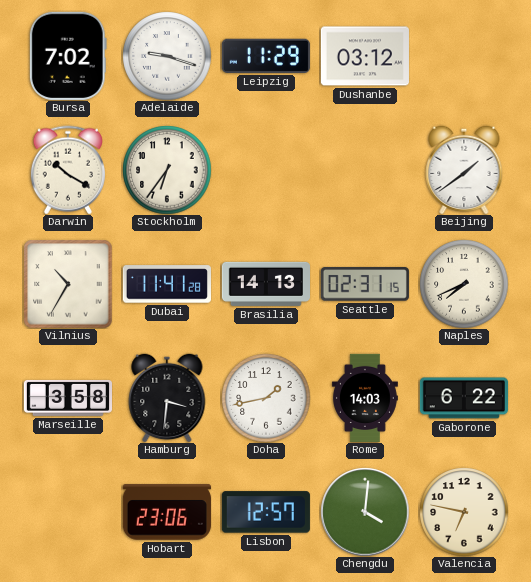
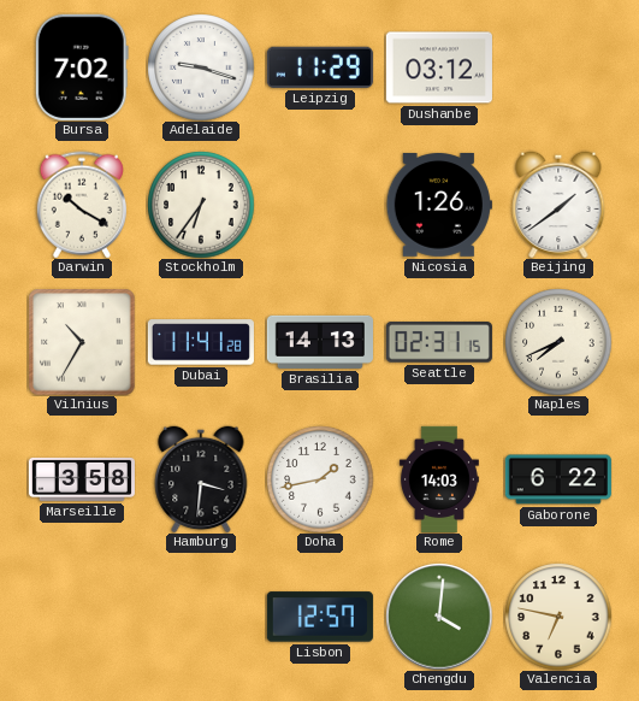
Nicosia: none -> 1:26
Hobart: 23:06 -> none
